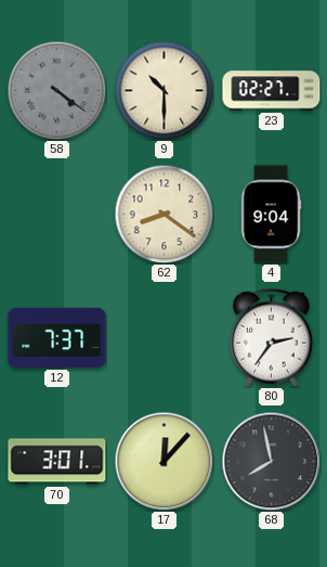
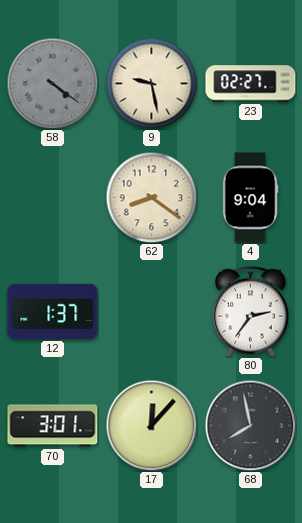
9: 10:30 -> 9:28
12: 7:37 -> 1:37
